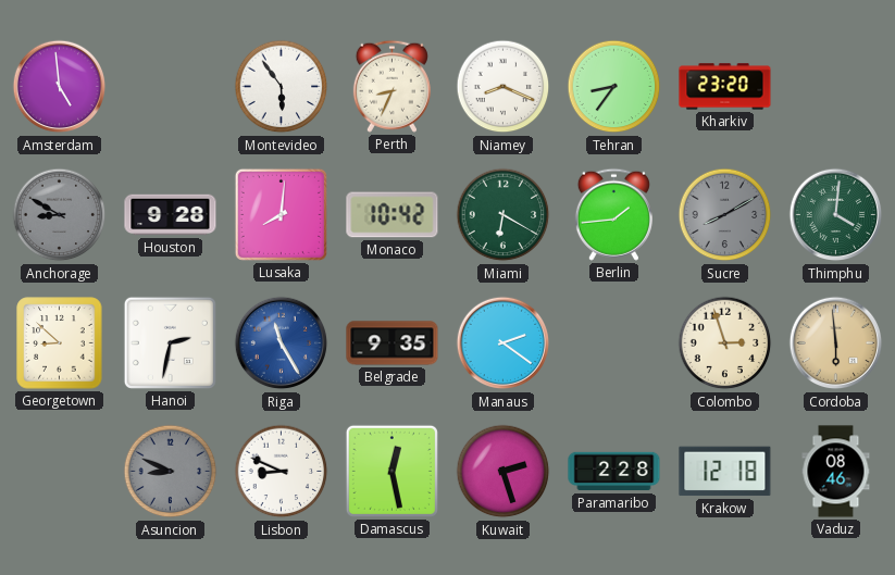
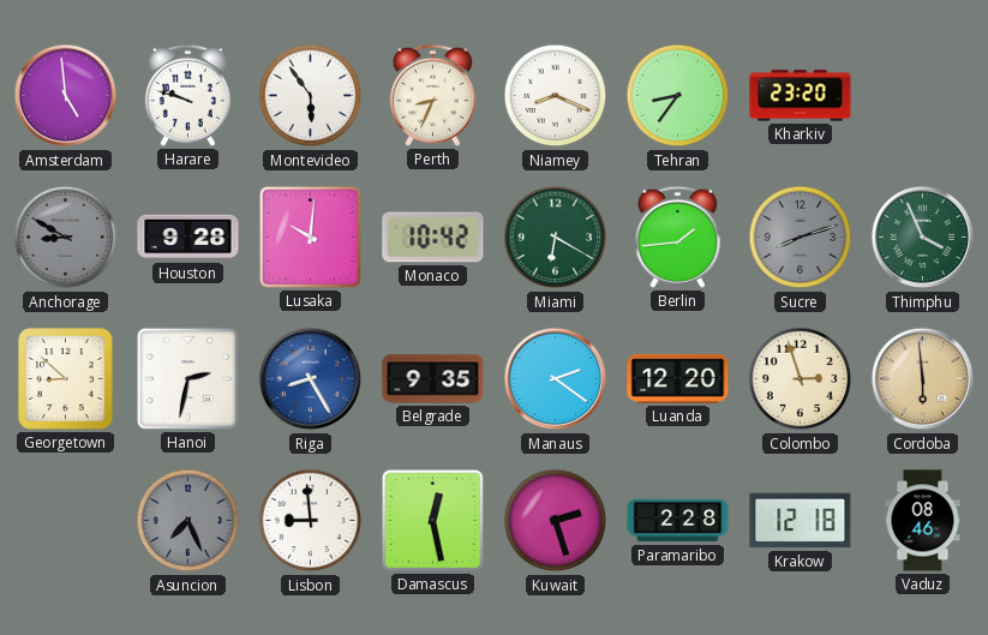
Harare: none -> 9:48
Lusaka: 8:01 -> 10:01
Sucre: 8:10 -> 8:12
Thimphu: 4:01 -> 3:56
Riga: 11:25 -> 8:25
Luanda: none -> 12:20
Asuncion: 8:49 -> 7:26
Lisbon: 8:49 -> 8:59
